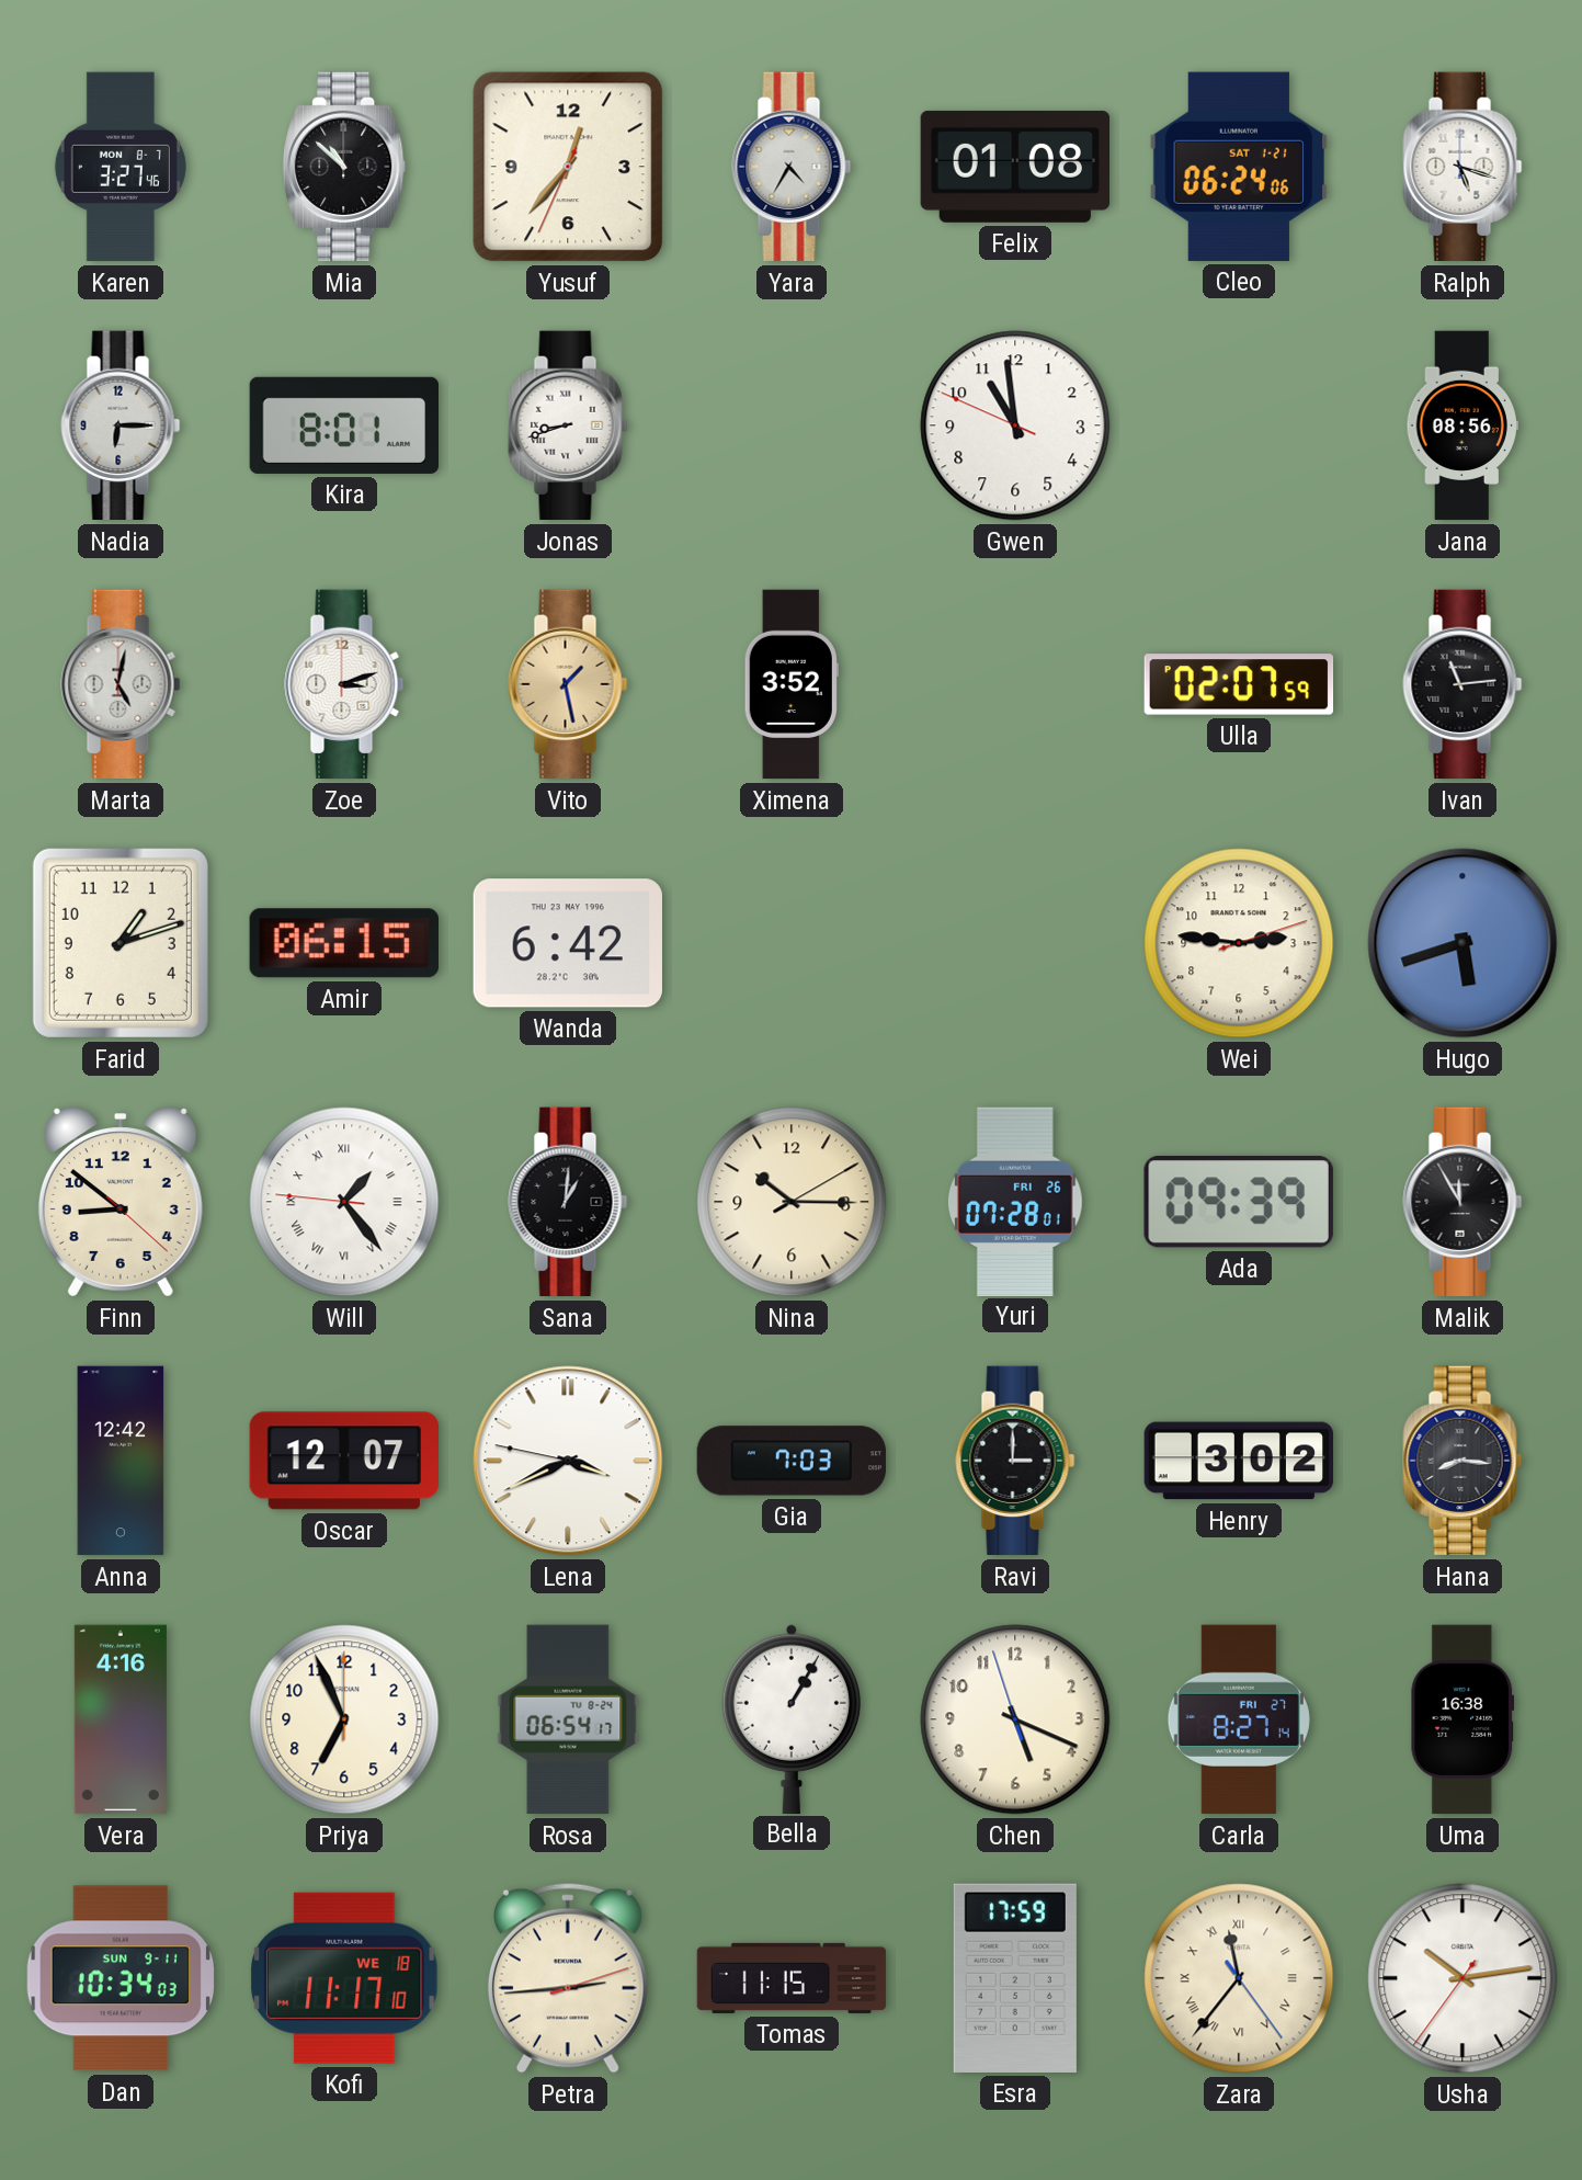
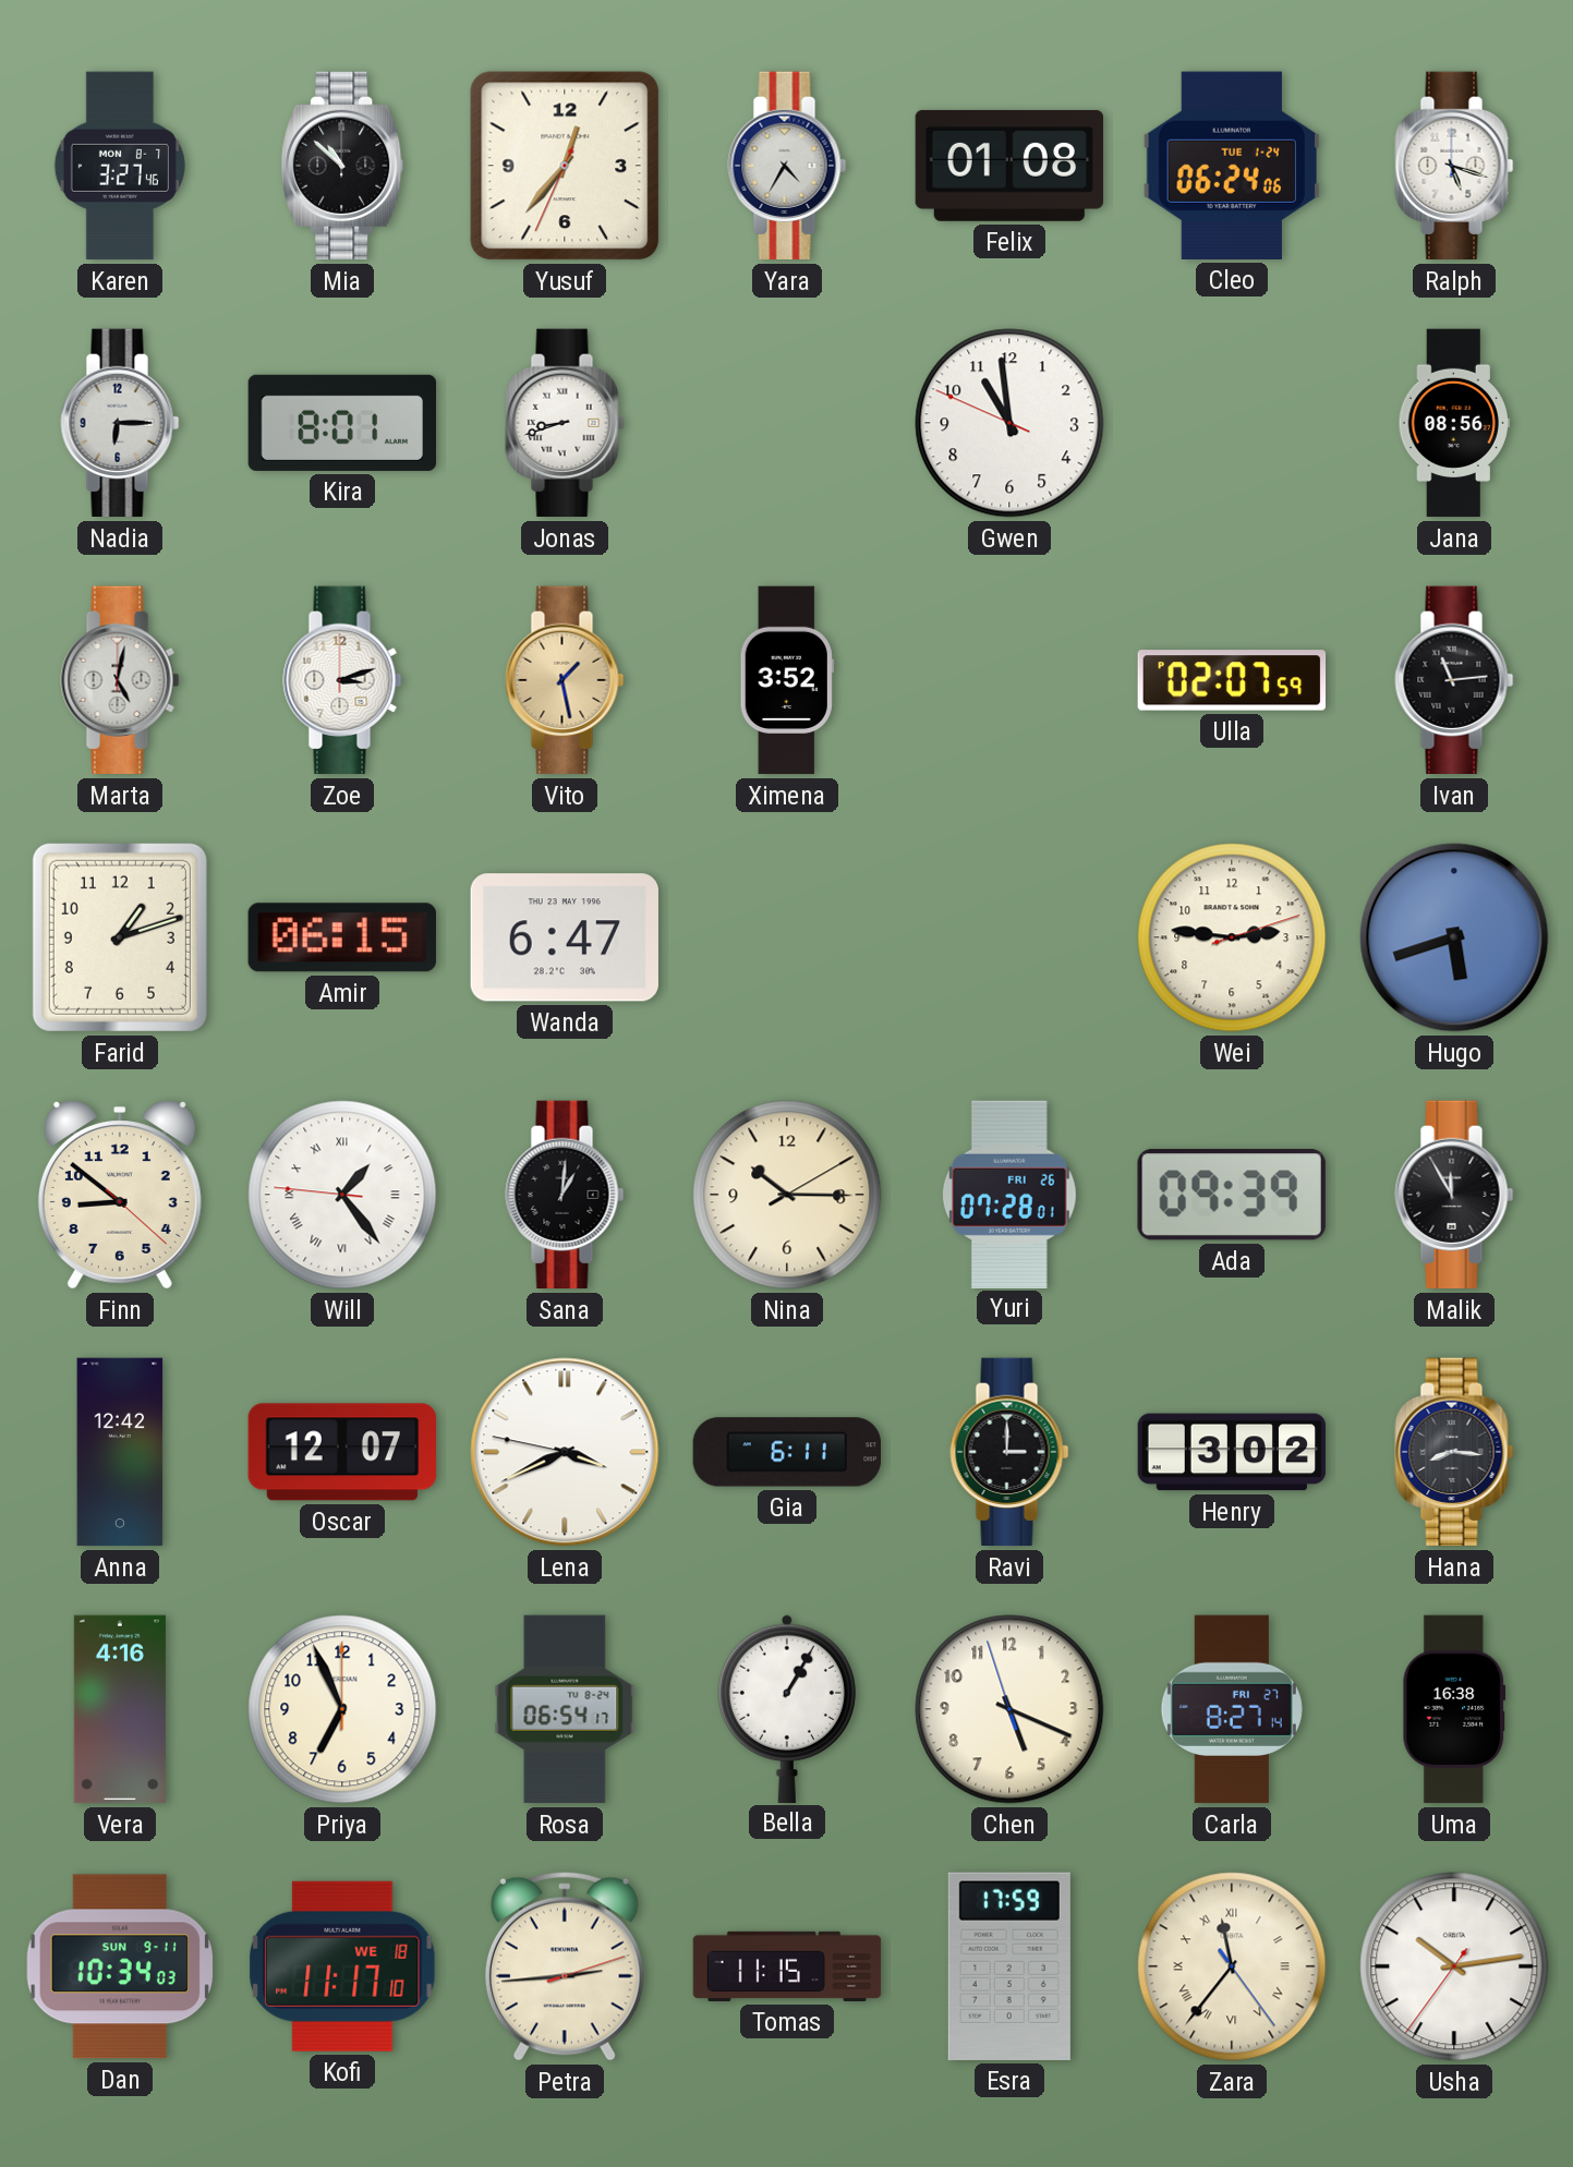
Cleo date: SAT 1-21 -> TUE 1-24
Wanda: 6:42 -> 6:47
Gia: 7:03 -> 6:11
